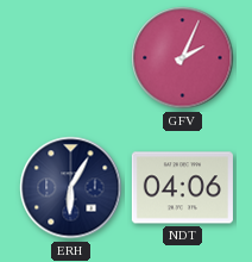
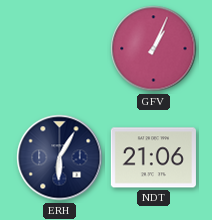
GFV: 2:04 -> 1:04
NDT: 04:06 -> 21:06
